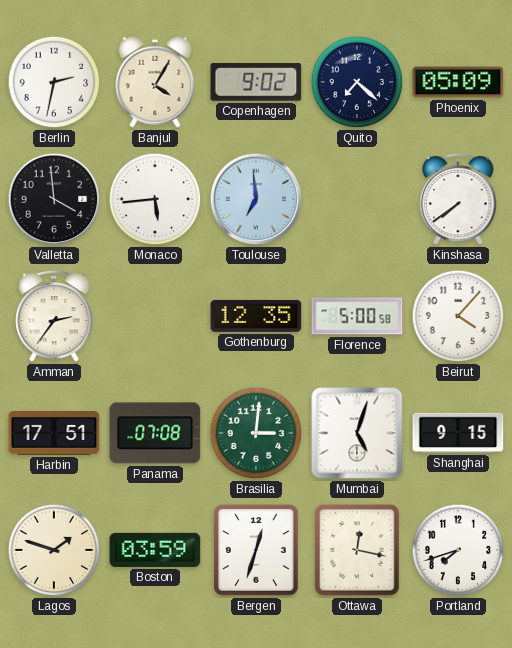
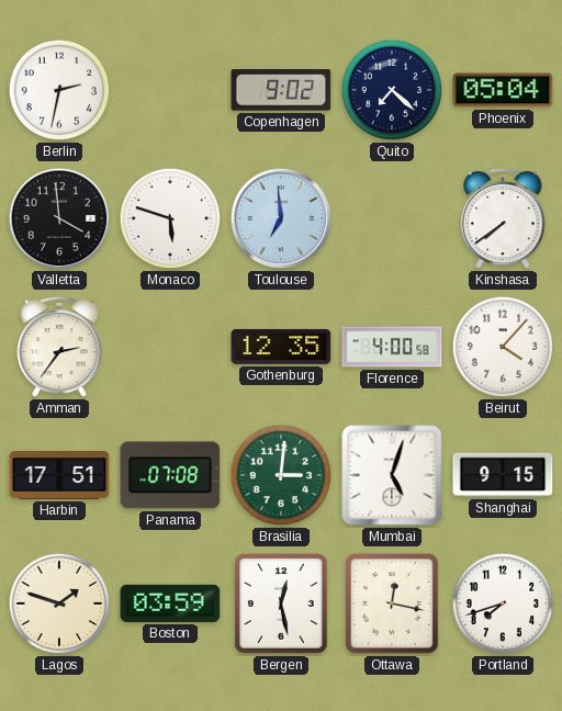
Banjul: 4:05 -> none
Phoenix: 05:09 -> 05:04
Monaco: 5:44 -> 5:48
Florence: 5:00 -> 4:00
Bergen: 12:33 -> 12:28
